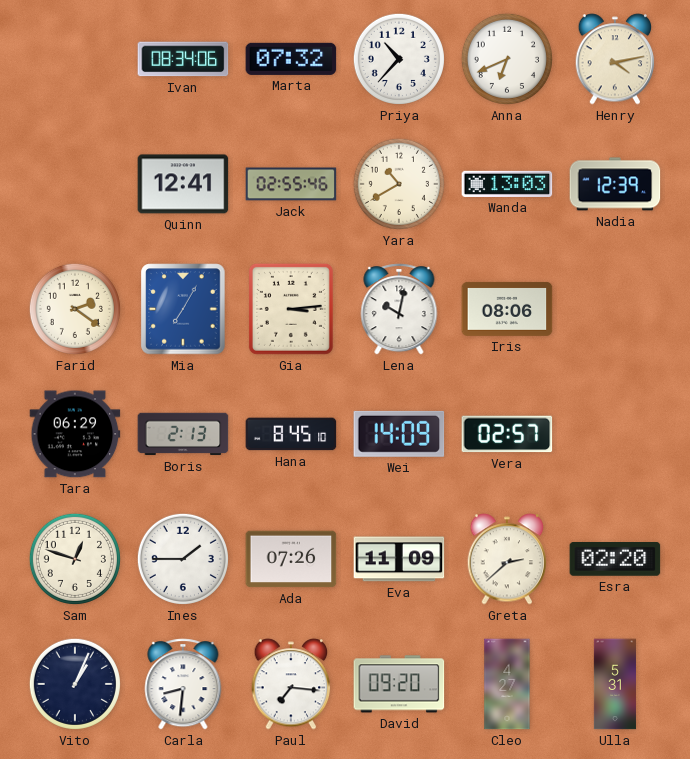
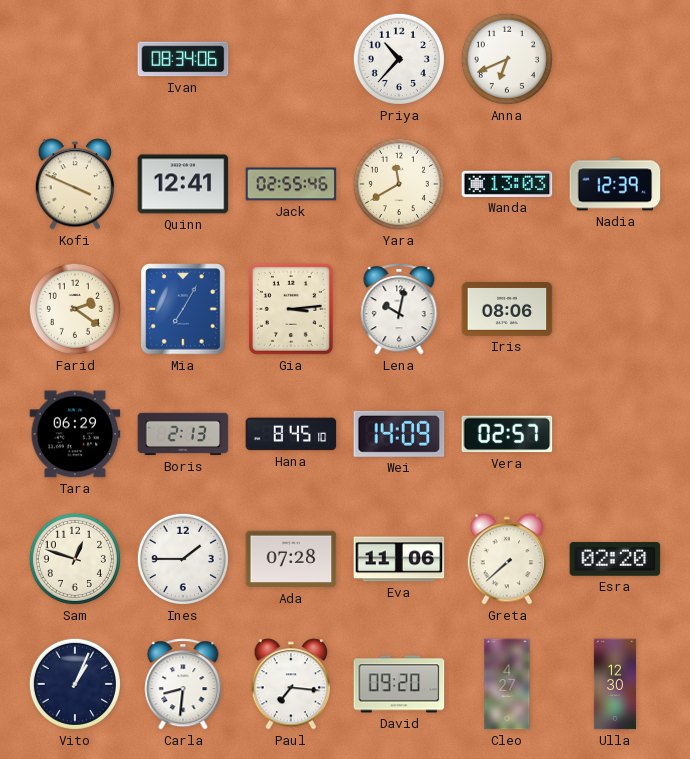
Marta: 07:32 -> none
Henry: 4:13 -> none
Kofi: none -> 3:49
Yara: 10:40 -> 11:40
Ada: 07:26 -> 07:28
Eva: 11:09 -> 11:06
Greta: 2:38 -> 7:38
Ulla: 5:31 -> 12:30
